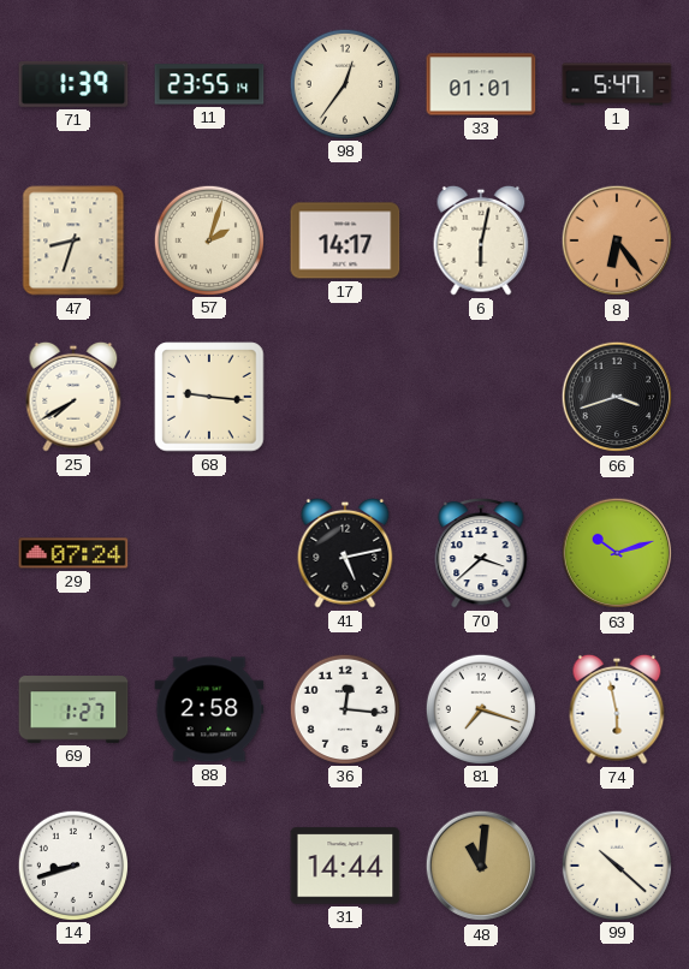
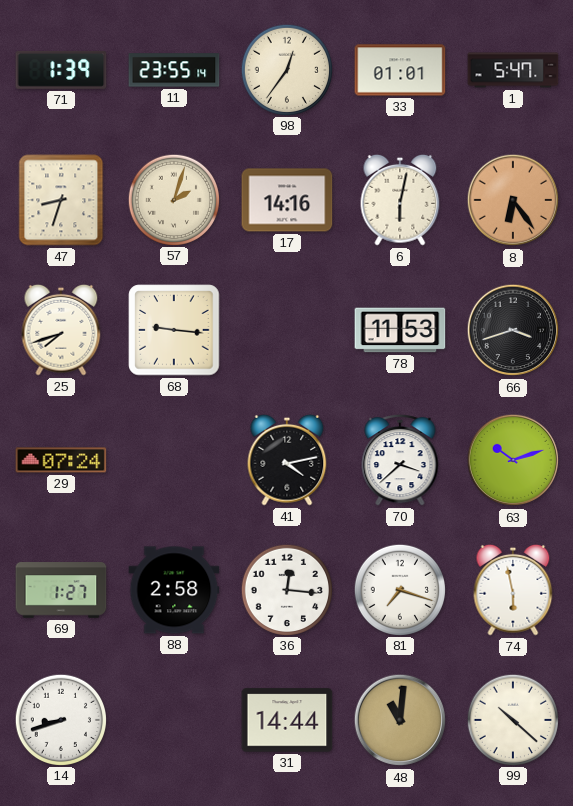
17: 14:17 -> 14:16
25: 7:40 -> 7:42
78: none -> 11:53
41: 5:13 -> 4:13
